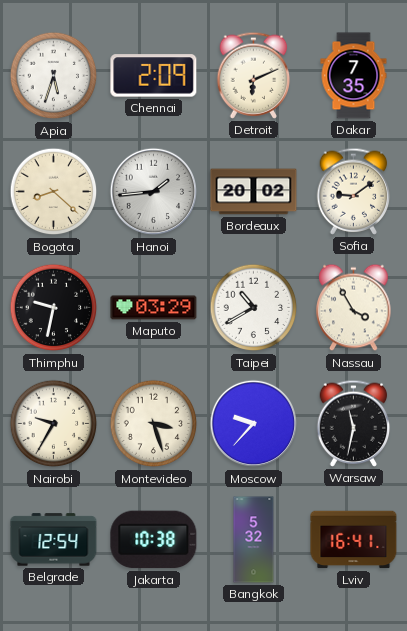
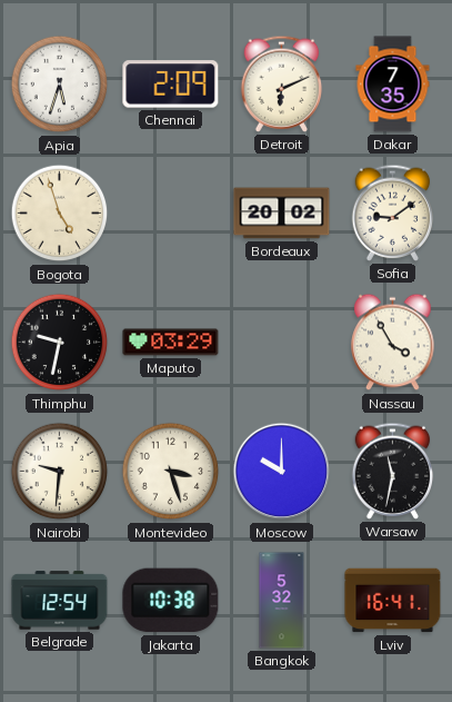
Bogota: 8:22 -> 4:57
Hanoi: 1:44 -> none
Taipei: 10:40 -> none
Nairobi: 9:35 -> 9:31
Moscow: 9:37 -> 10:00
